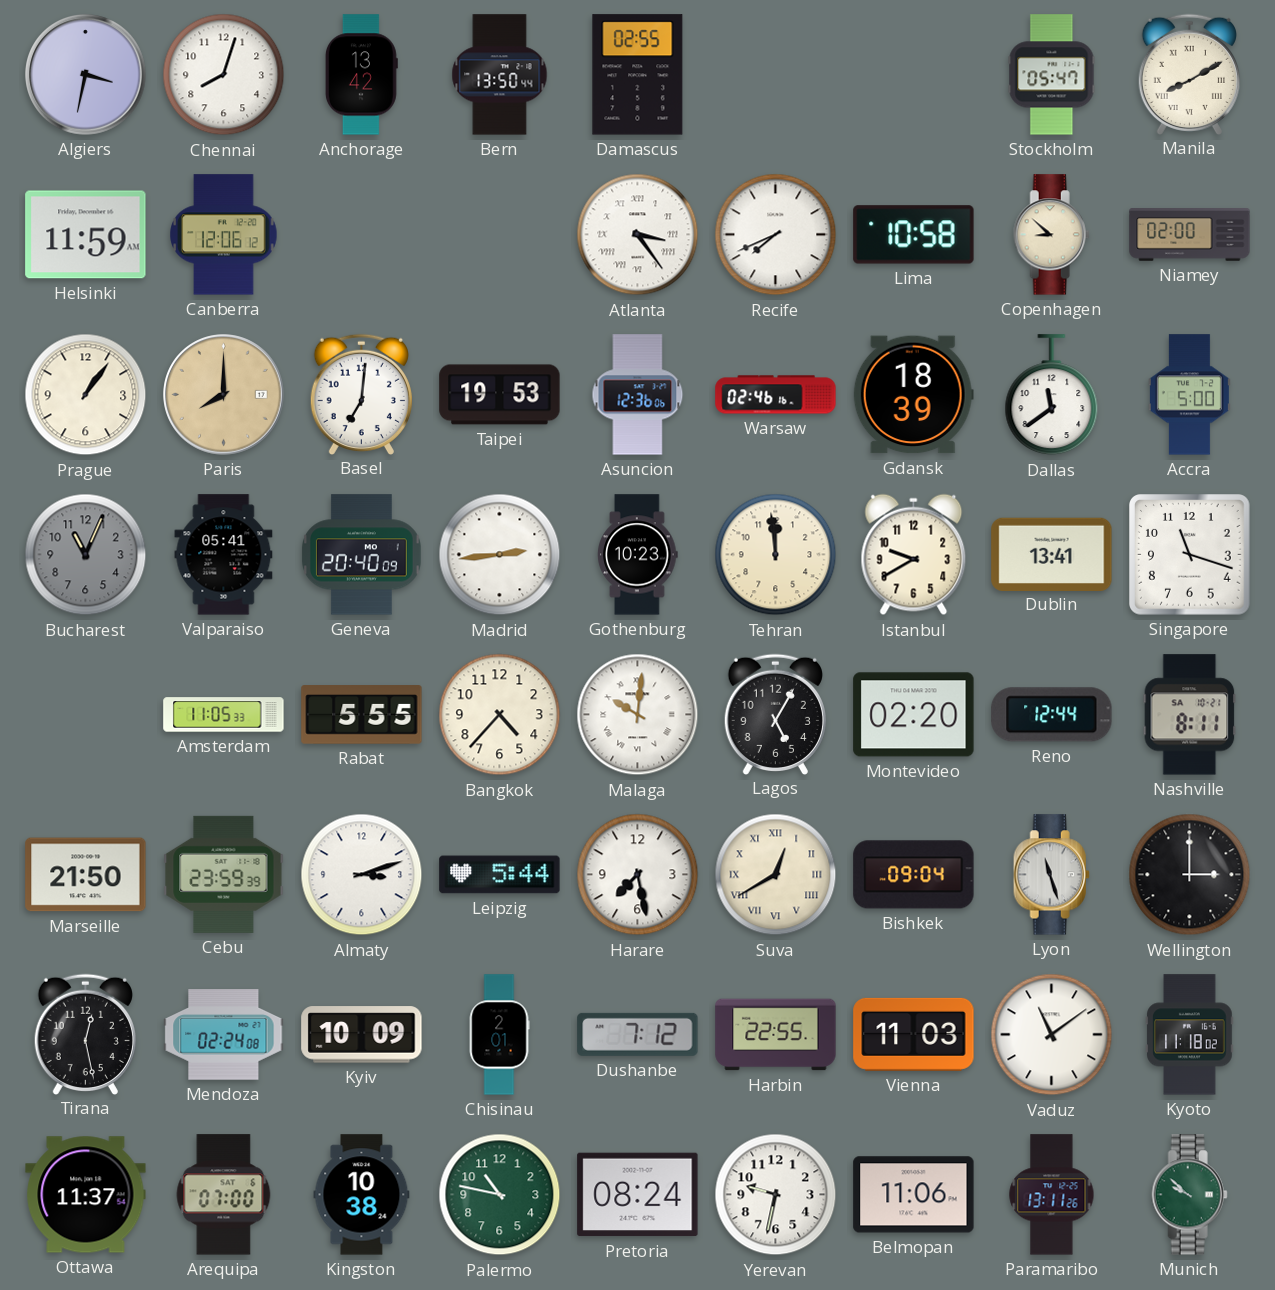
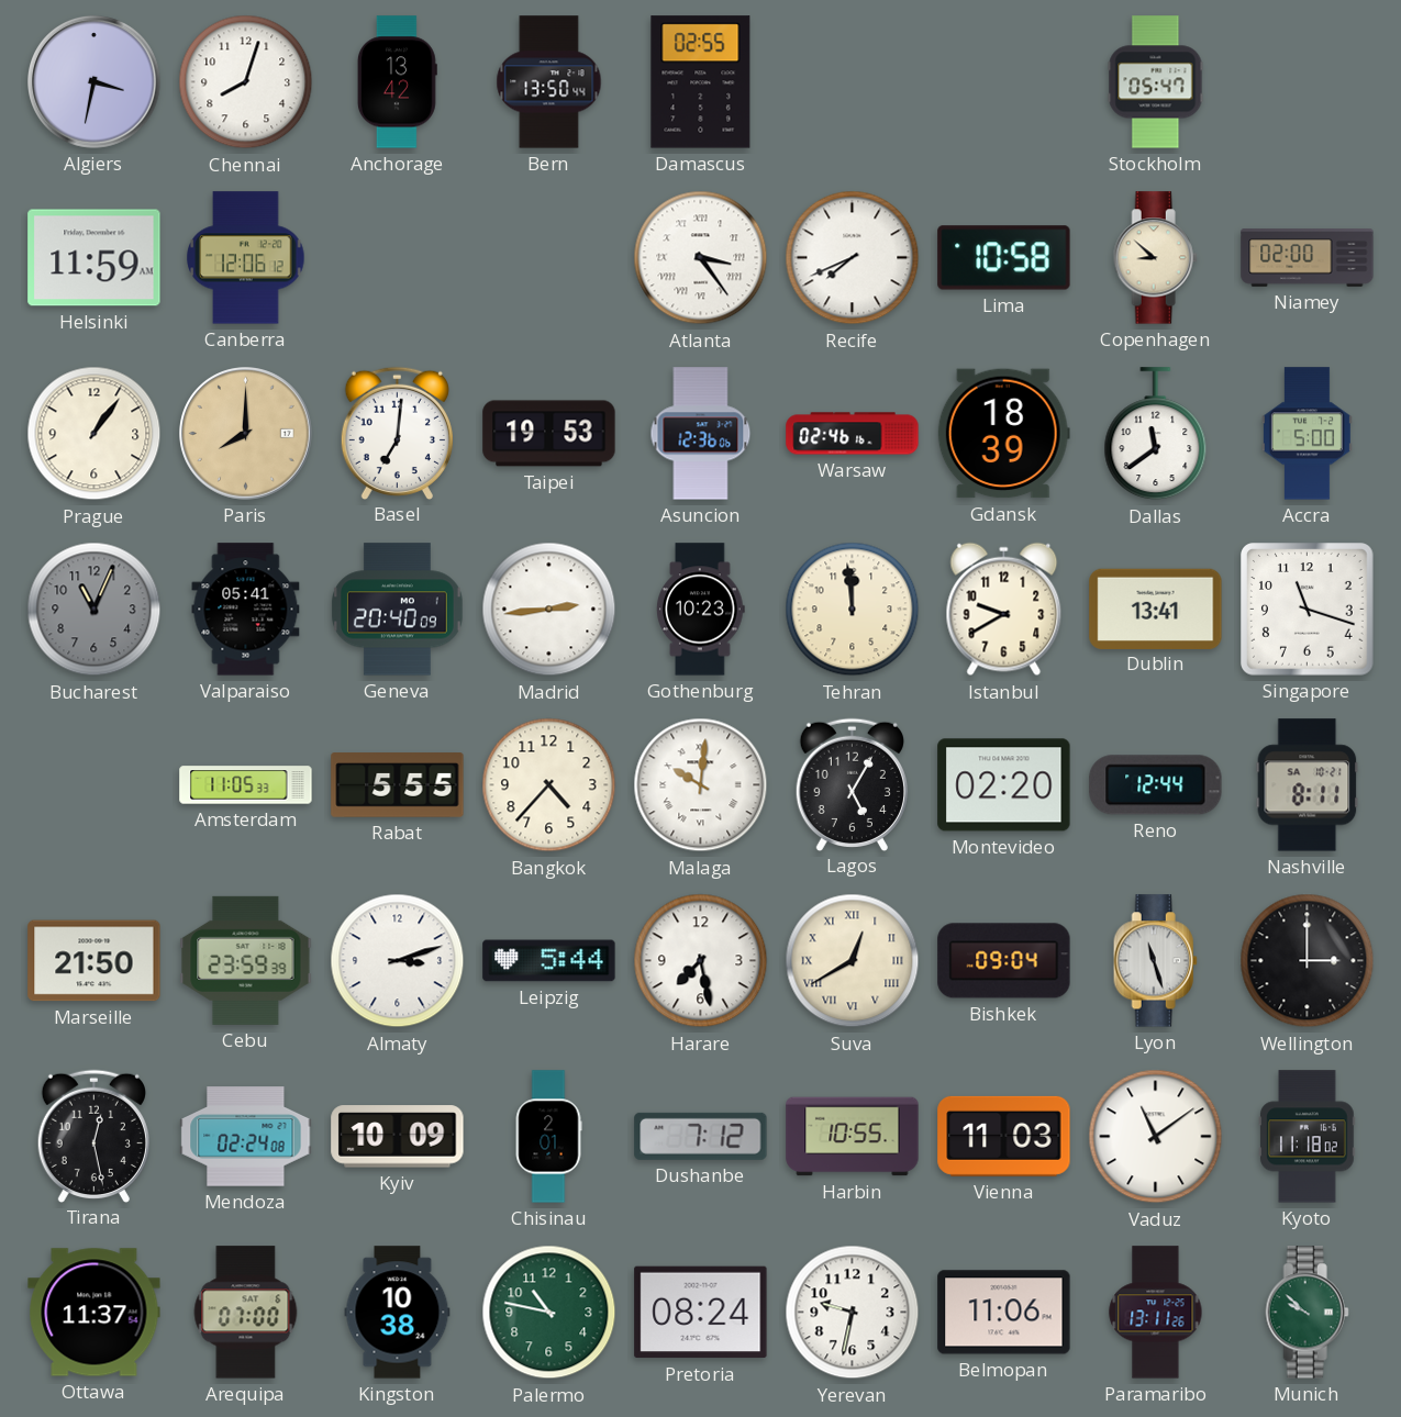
Manila: 8:10 -> none
Harbin: 22:55 -> 10:55
